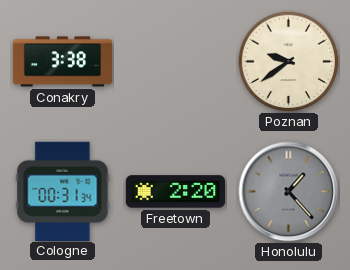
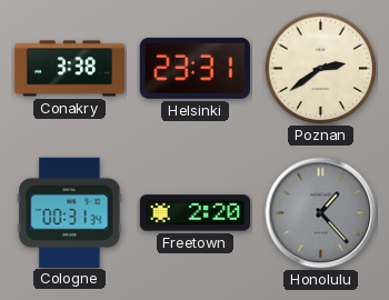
Helsinki: none -> 23:31
Poznan: 9:39 -> 2:39
